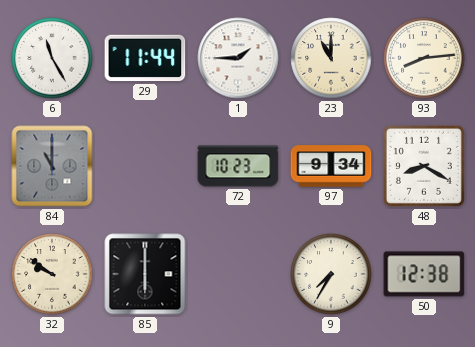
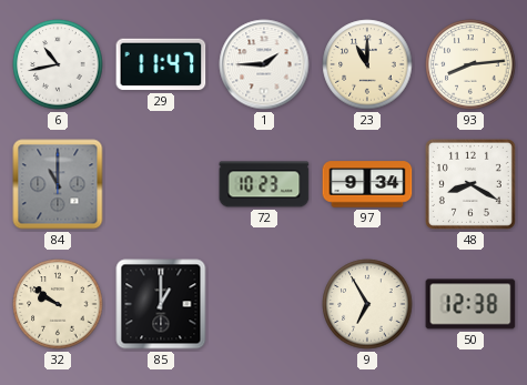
6: 11:25 -> 10:43
29: 11:44 -> 11:47
85: 6:00 -> 1:00
9: 7:35 -> 6:55
